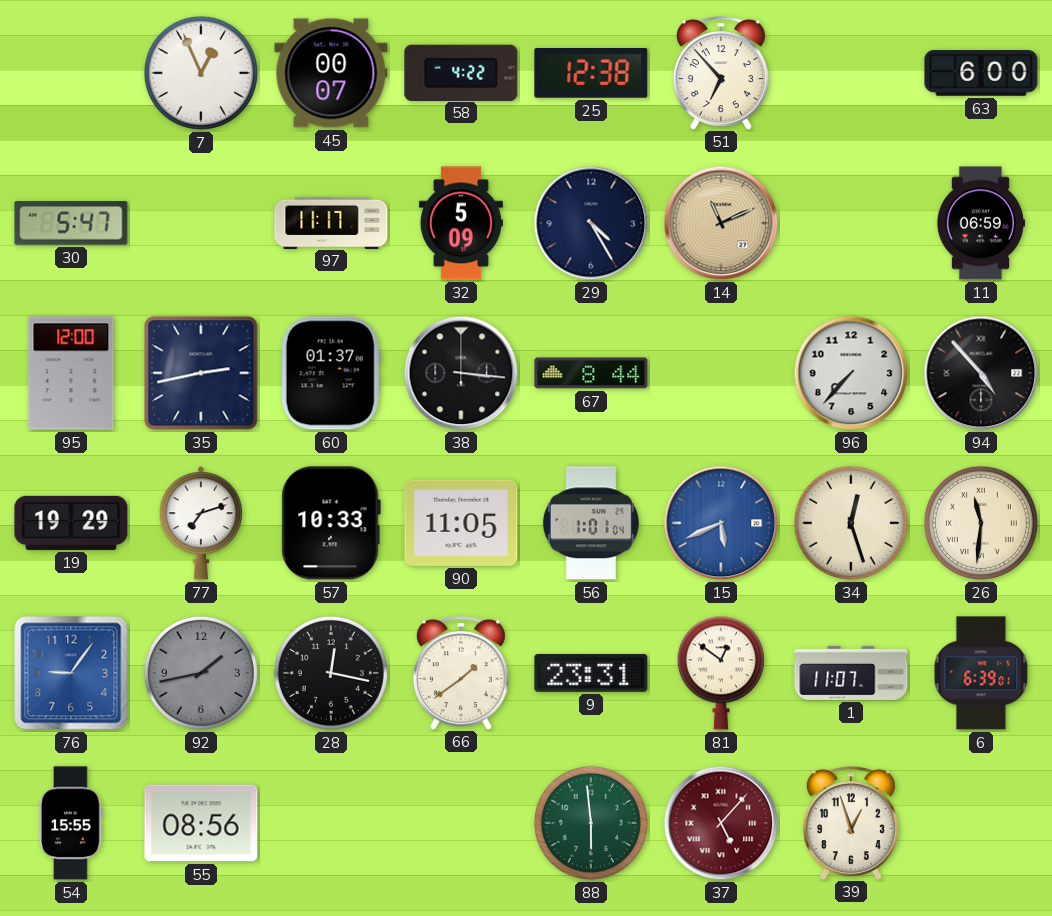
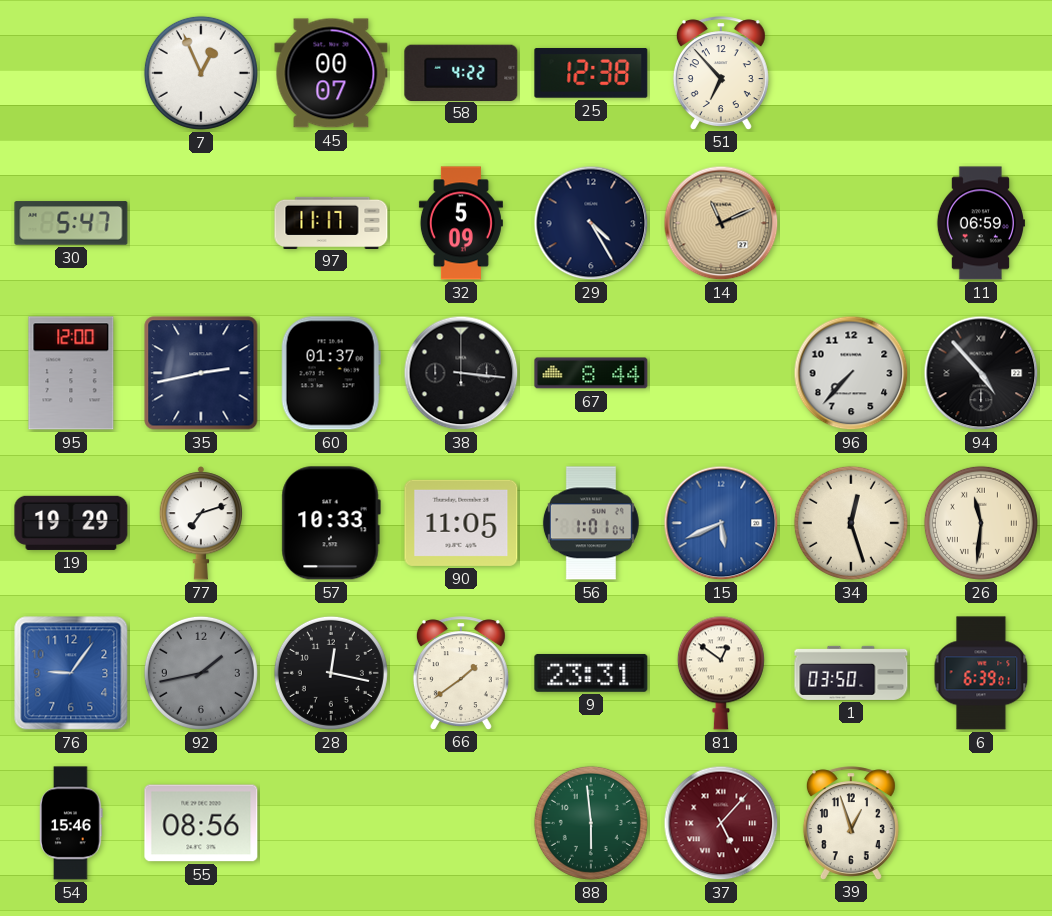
63: 6:00 -> none
1: 11:07 -> 03:50
54: 15:55 -> 15:46
